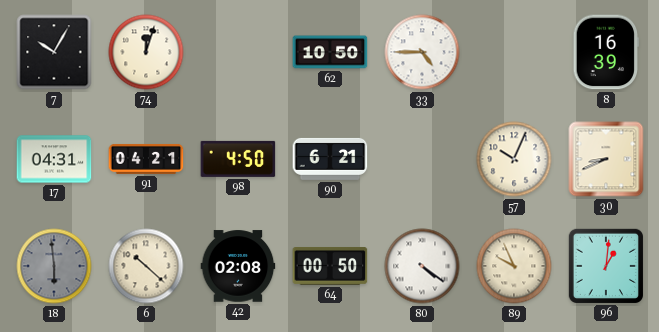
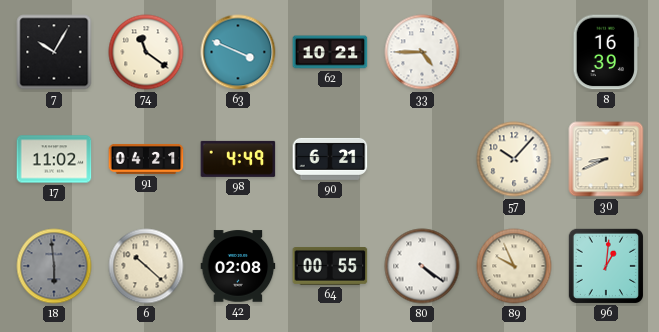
74: 12:03 -> 11:21
63: none -> 3:49
62: 10:50 -> 10:21
17: 04:31 -> 11:02
98: 4:50 -> 4:49
57: 10:04 -> 10:07
64: 00:50 -> 00:55
